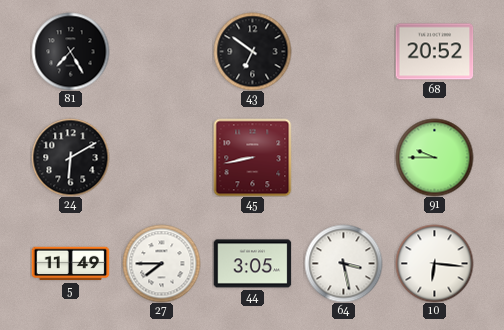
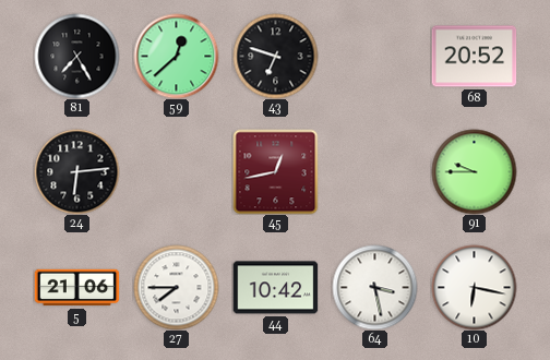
59: none -> 12:38
43: 6:51 -> 6:48
24: 6:10 -> 6:14
45: 8:43 -> 12:43
5: 11:49 -> 21:06
44: 3:05 -> 10:42
10: 6:16 -> 6:17
